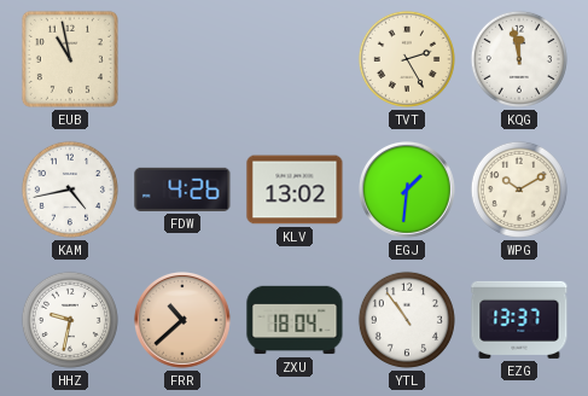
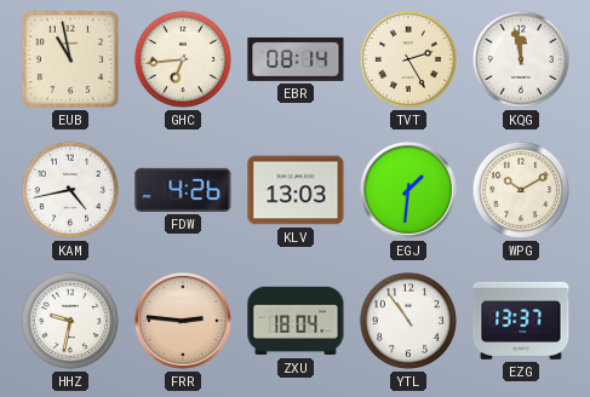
GHC: none -> 6:44
EBR: none -> 08:14
KLV: 13:02 -> 13:03
FRR: 10:38 -> 2:46
